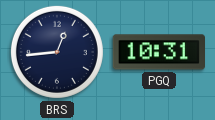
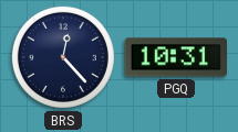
BRS: 12:44 -> 12:23
